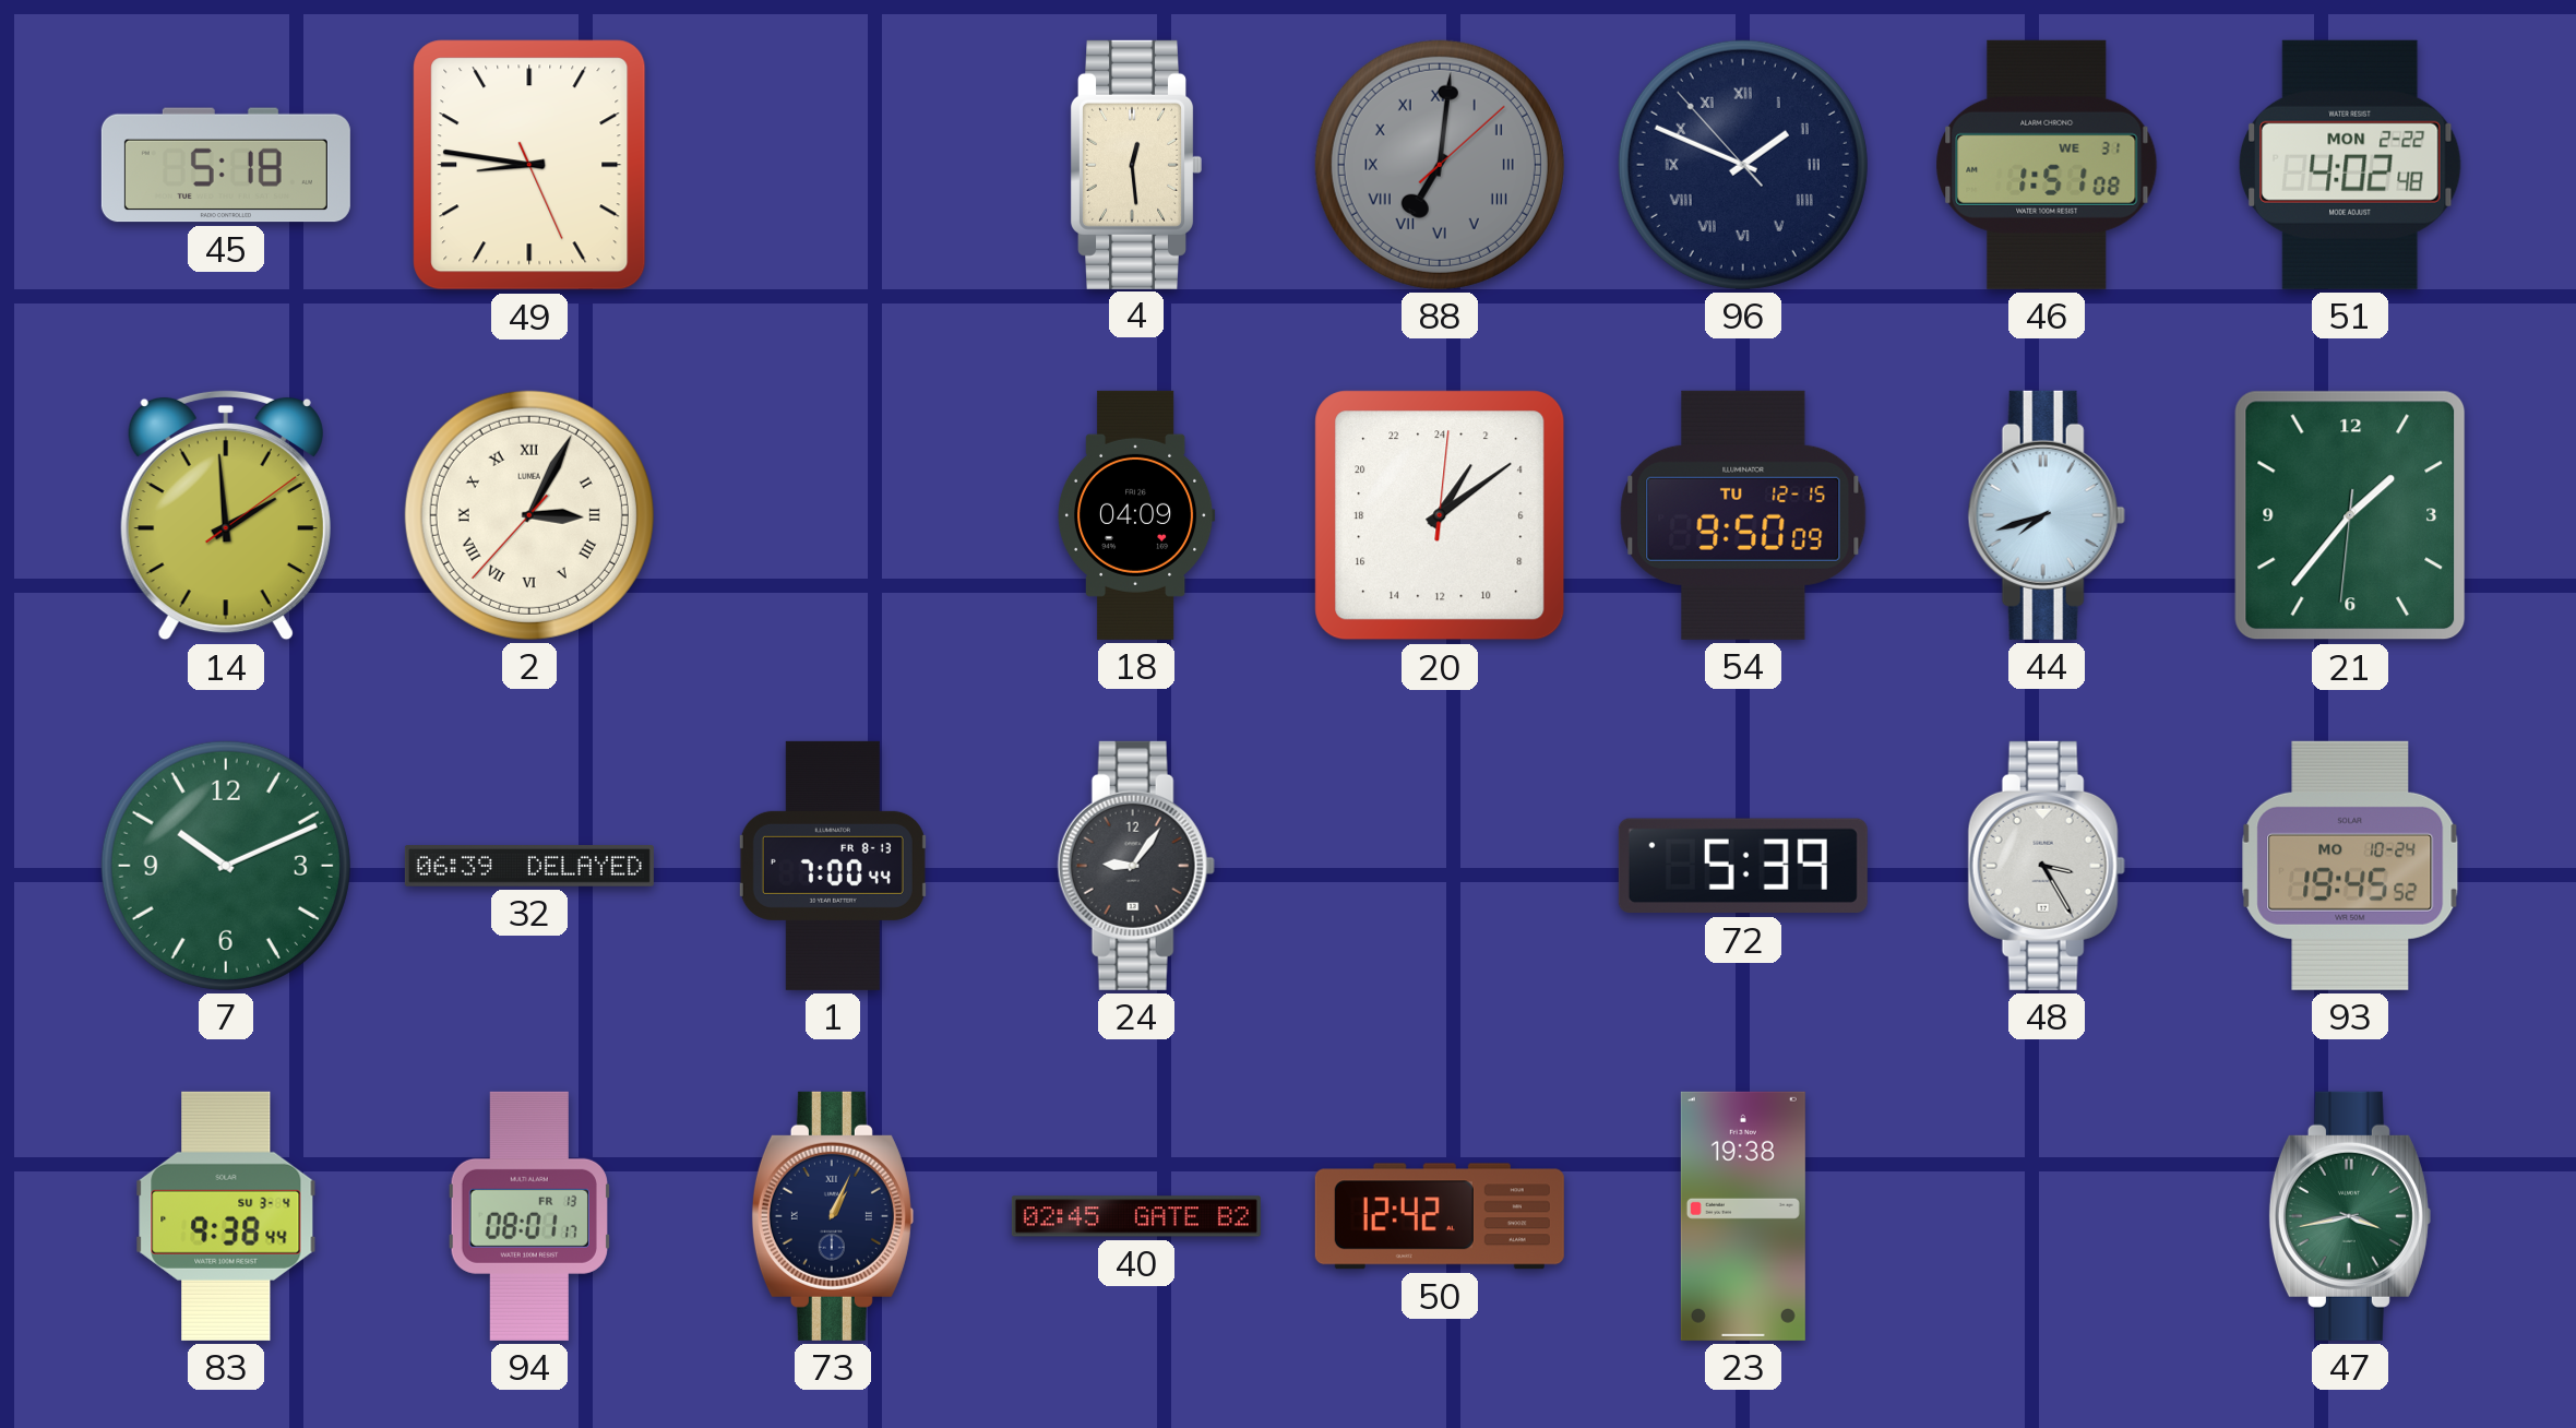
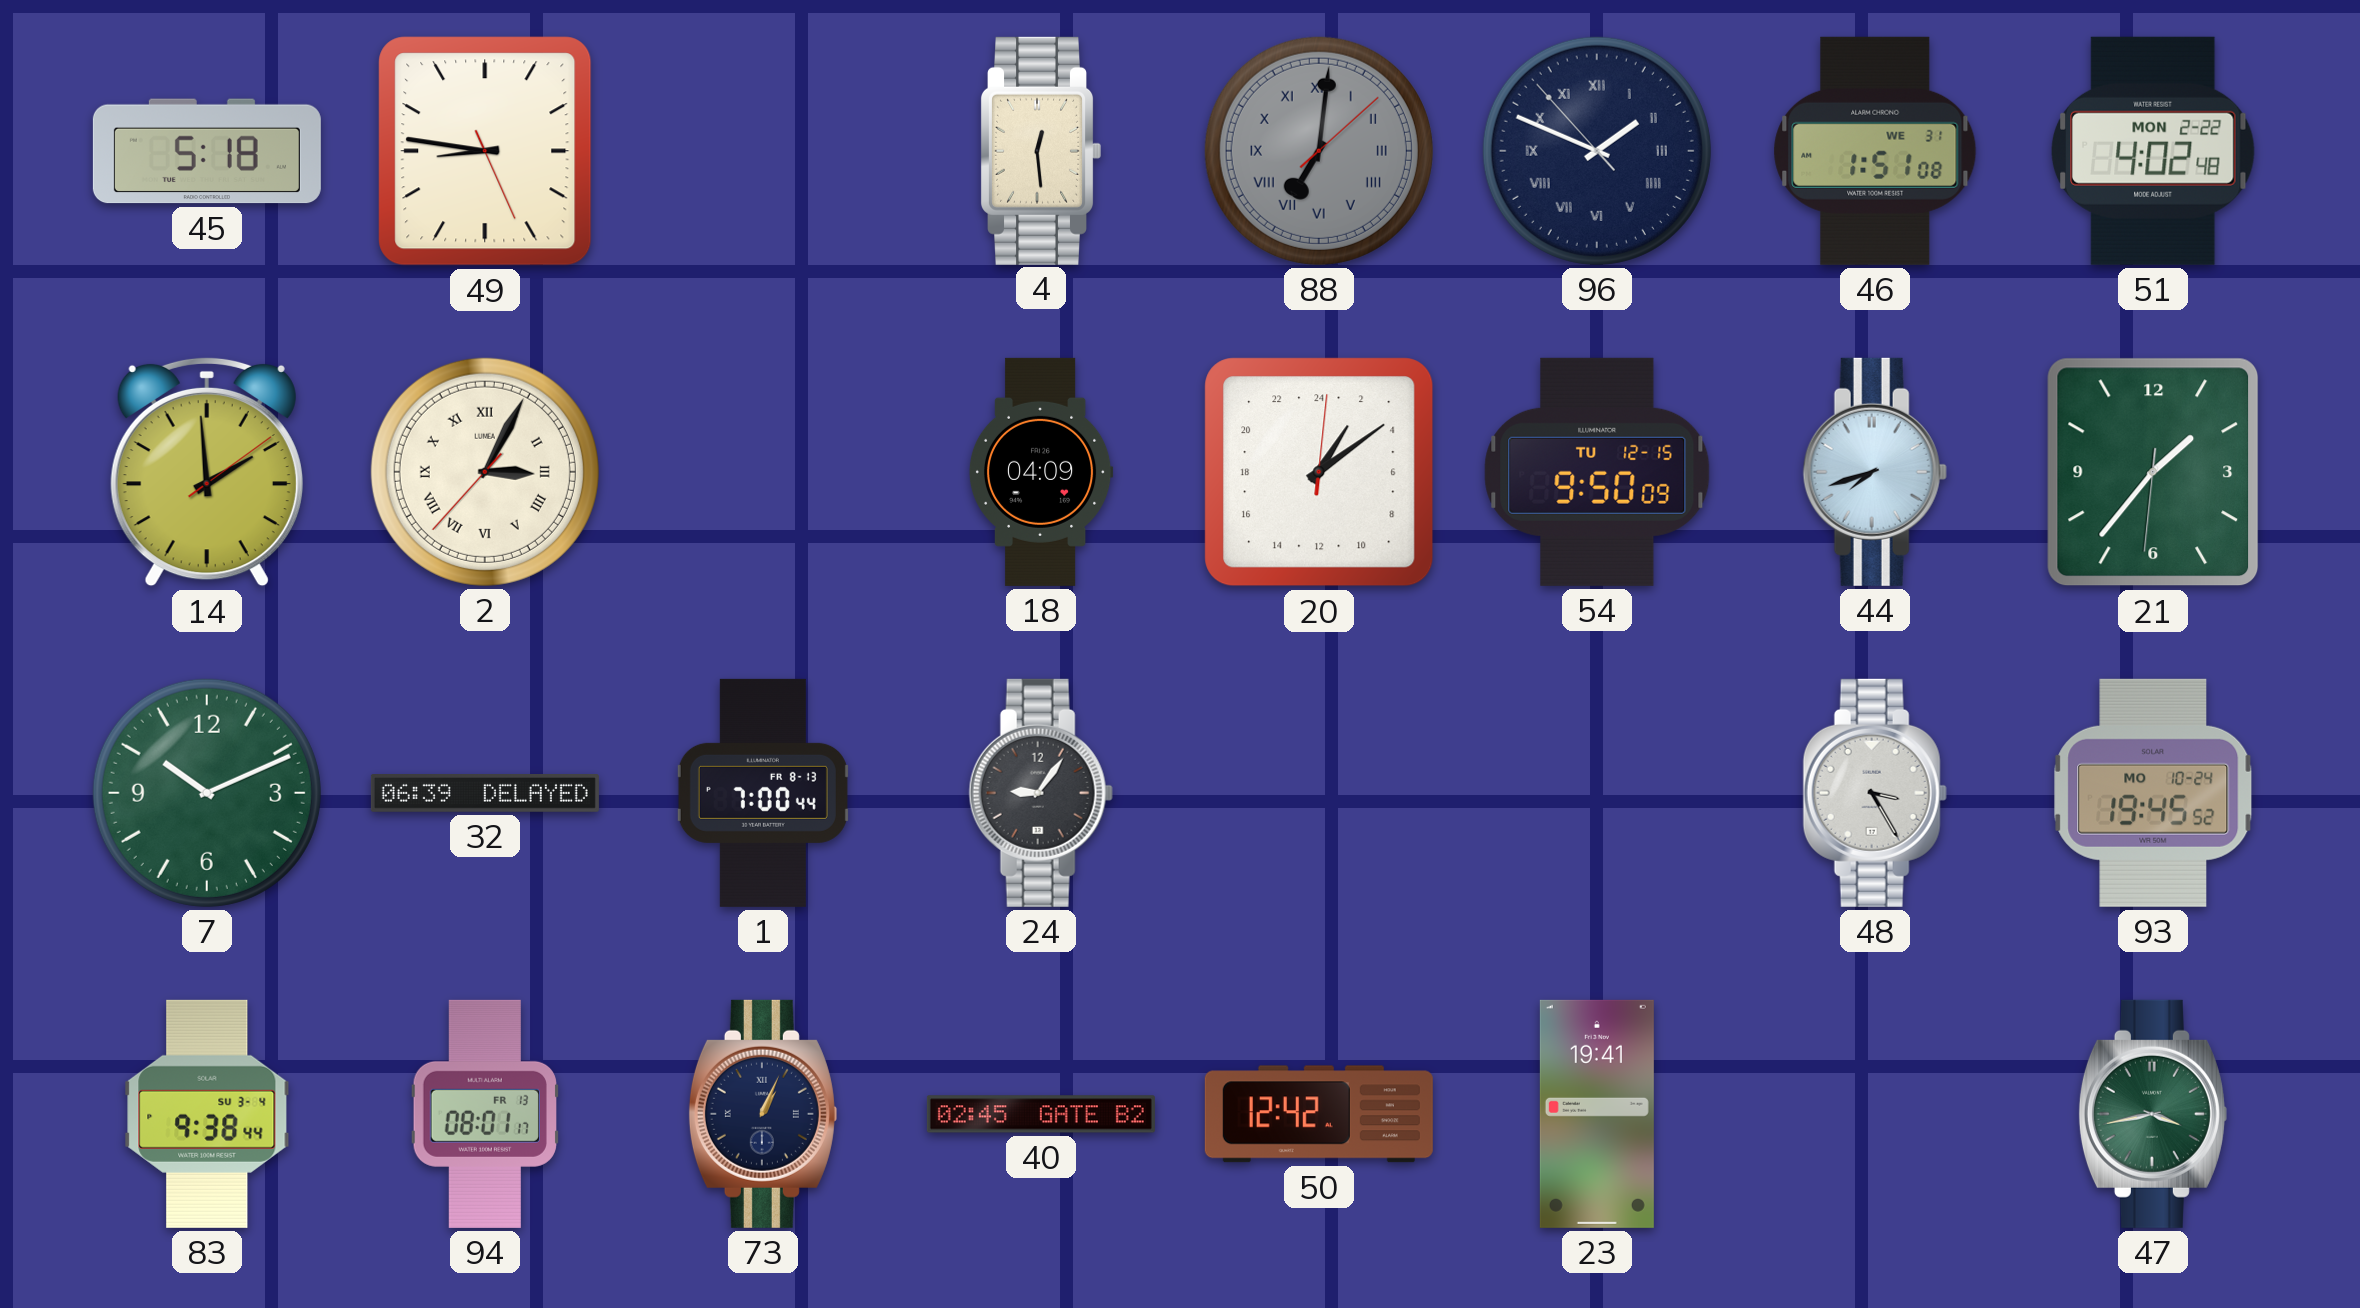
72: 5:39 -> none
23: 19:38 -> 19:41
